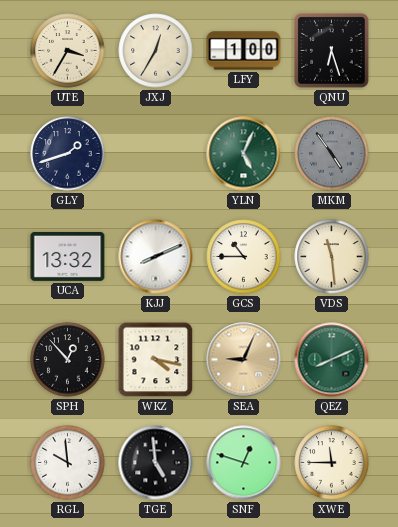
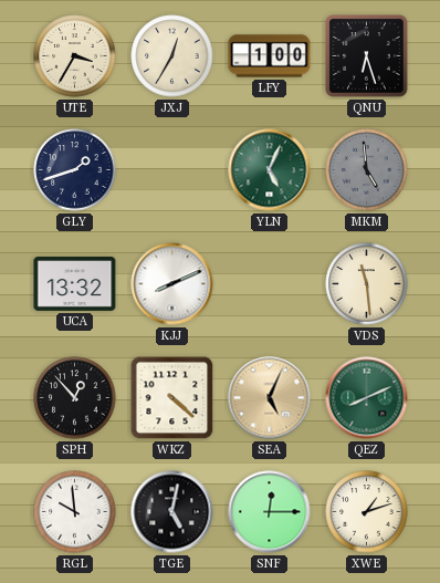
MKM: 4:54 -> 4:59
GCS: 10:45 -> none
WKZ: 4:17 -> 4:22
SEA: 9:04 -> 5:04
TGE: 4:59 -> 5:02
SNF: 12:48 -> 12:15
XWE: 11:45 -> 1:12
